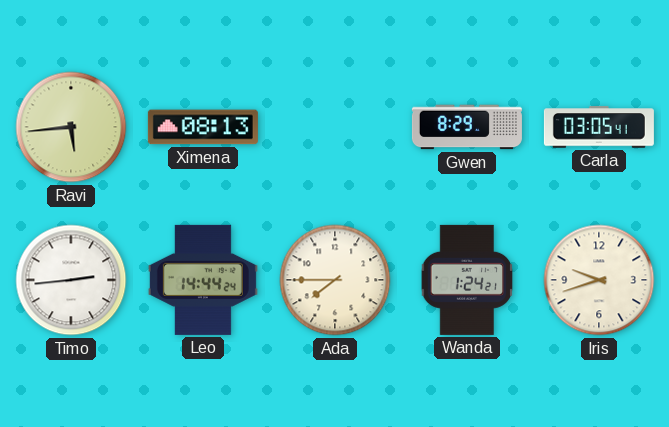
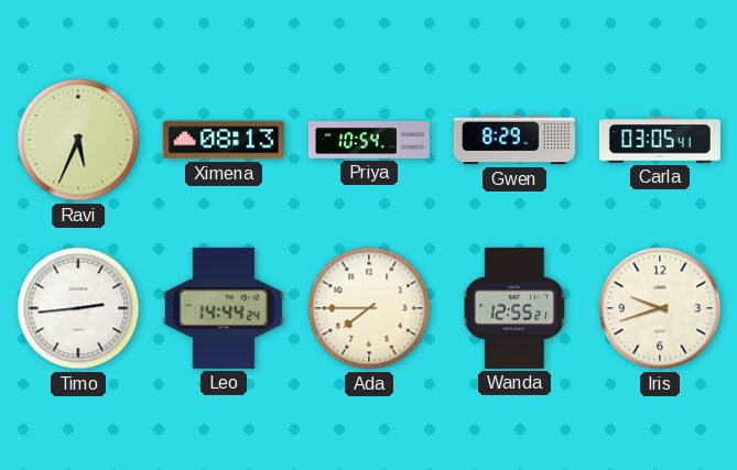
Ravi: 5:44 -> 5:34
Priya: none -> 10:54
Wanda: 1:24 -> 12:55
